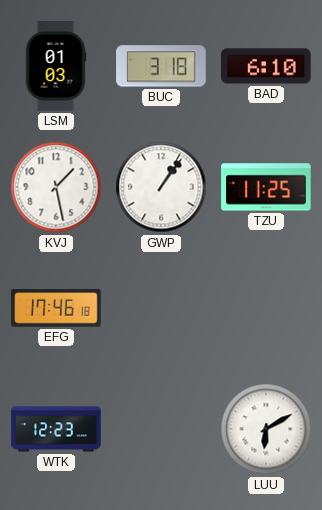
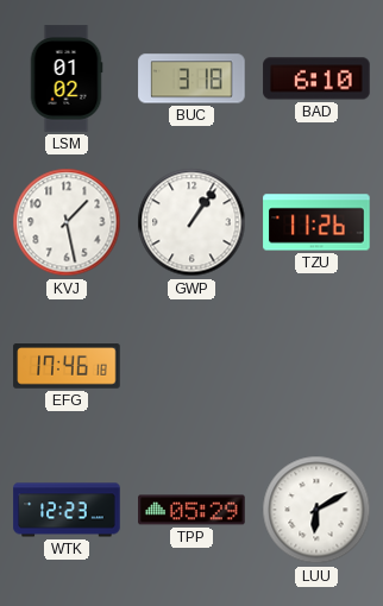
LSM: 01:03 -> 01:02
TZU: 11:25 -> 11:26
TPP: none -> 05:29
